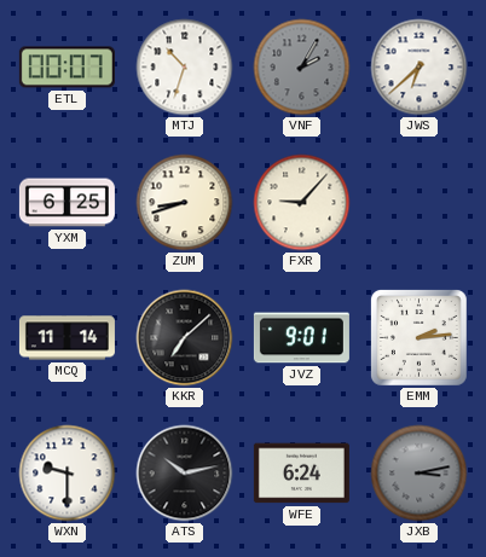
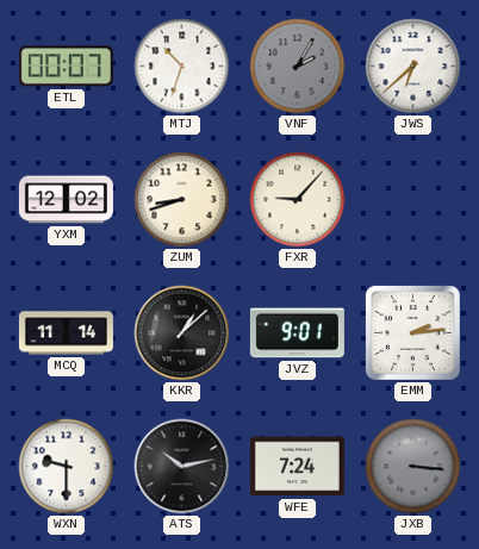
YXM: 6:25 -> 12:02
KKR: 7:08 -> 1:08
WFE: 6:24 -> 7:24
JXB: 3:13 -> 3:16
